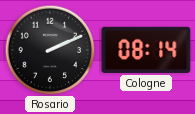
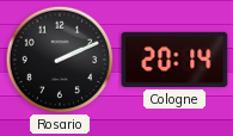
Cologne: 08:14 -> 20:14
